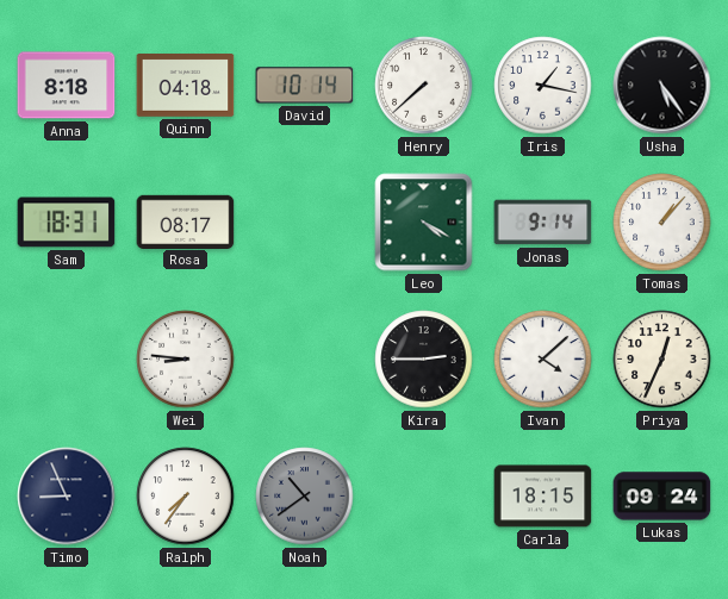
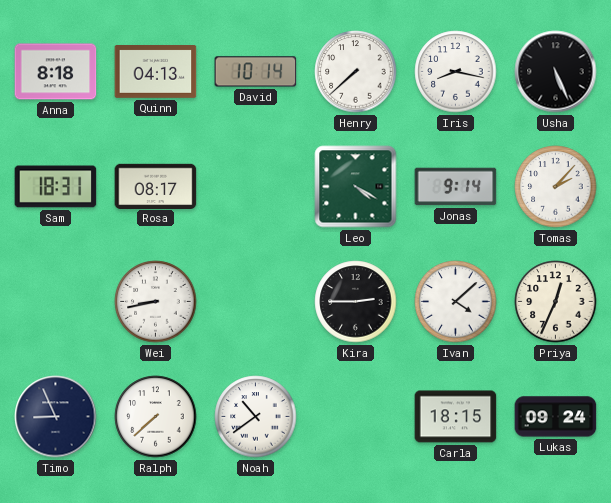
Quinn: 04:18 -> 04:13
Iris: 1:17 -> 8:17
Usha: 5:24 -> 5:26
Tomas: 1:07 -> 2:07
Wei: 8:46 -> 8:43
Ralph: 7:36 -> 7:38
Noah dial: grey -> white
